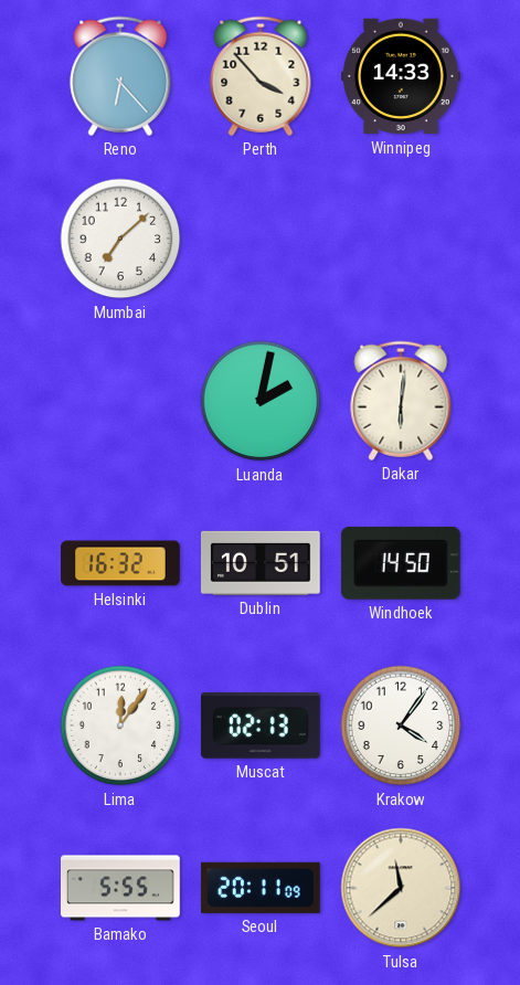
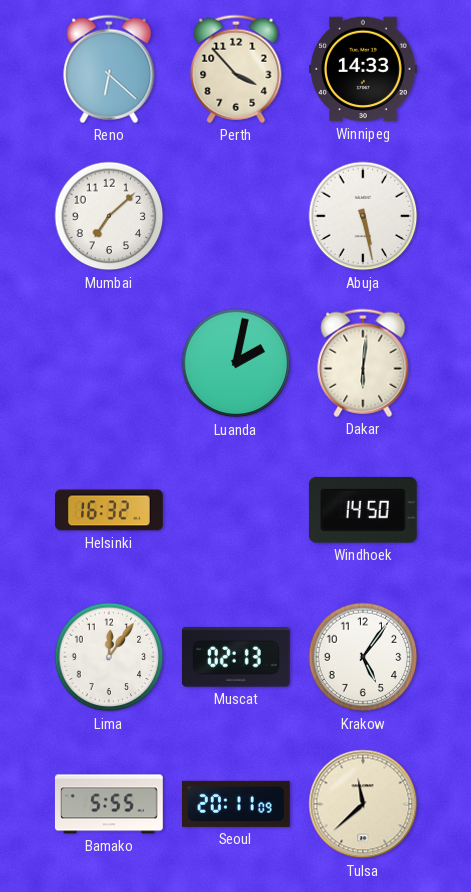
Reno: 6:23 -> 6:22
Abuja: none -> 5:28
Dublin: 10:51 -> none
Krakow: 4:06 -> 5:06
